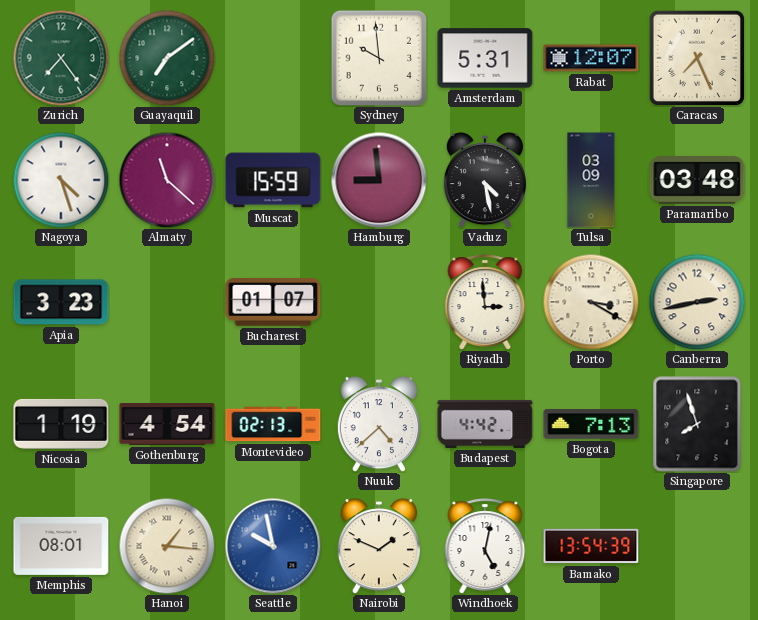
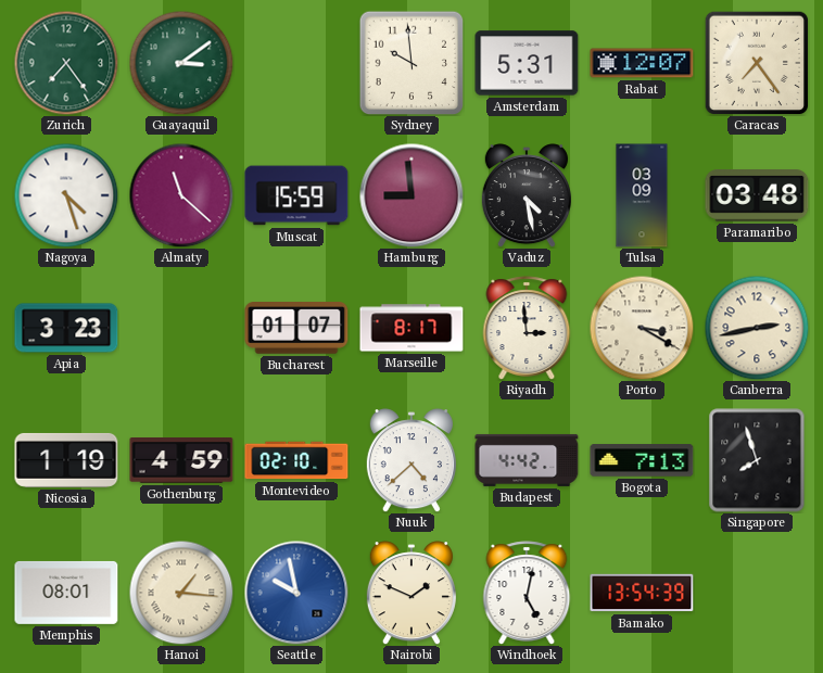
Guayaquil: 7:09 -> 3:09
Caracas: 7:26 -> 7:24
Marseille: none -> 8:17
Gothenburg: 4:54 -> 4:59
Montevideo: 02:13 -> 02:10
